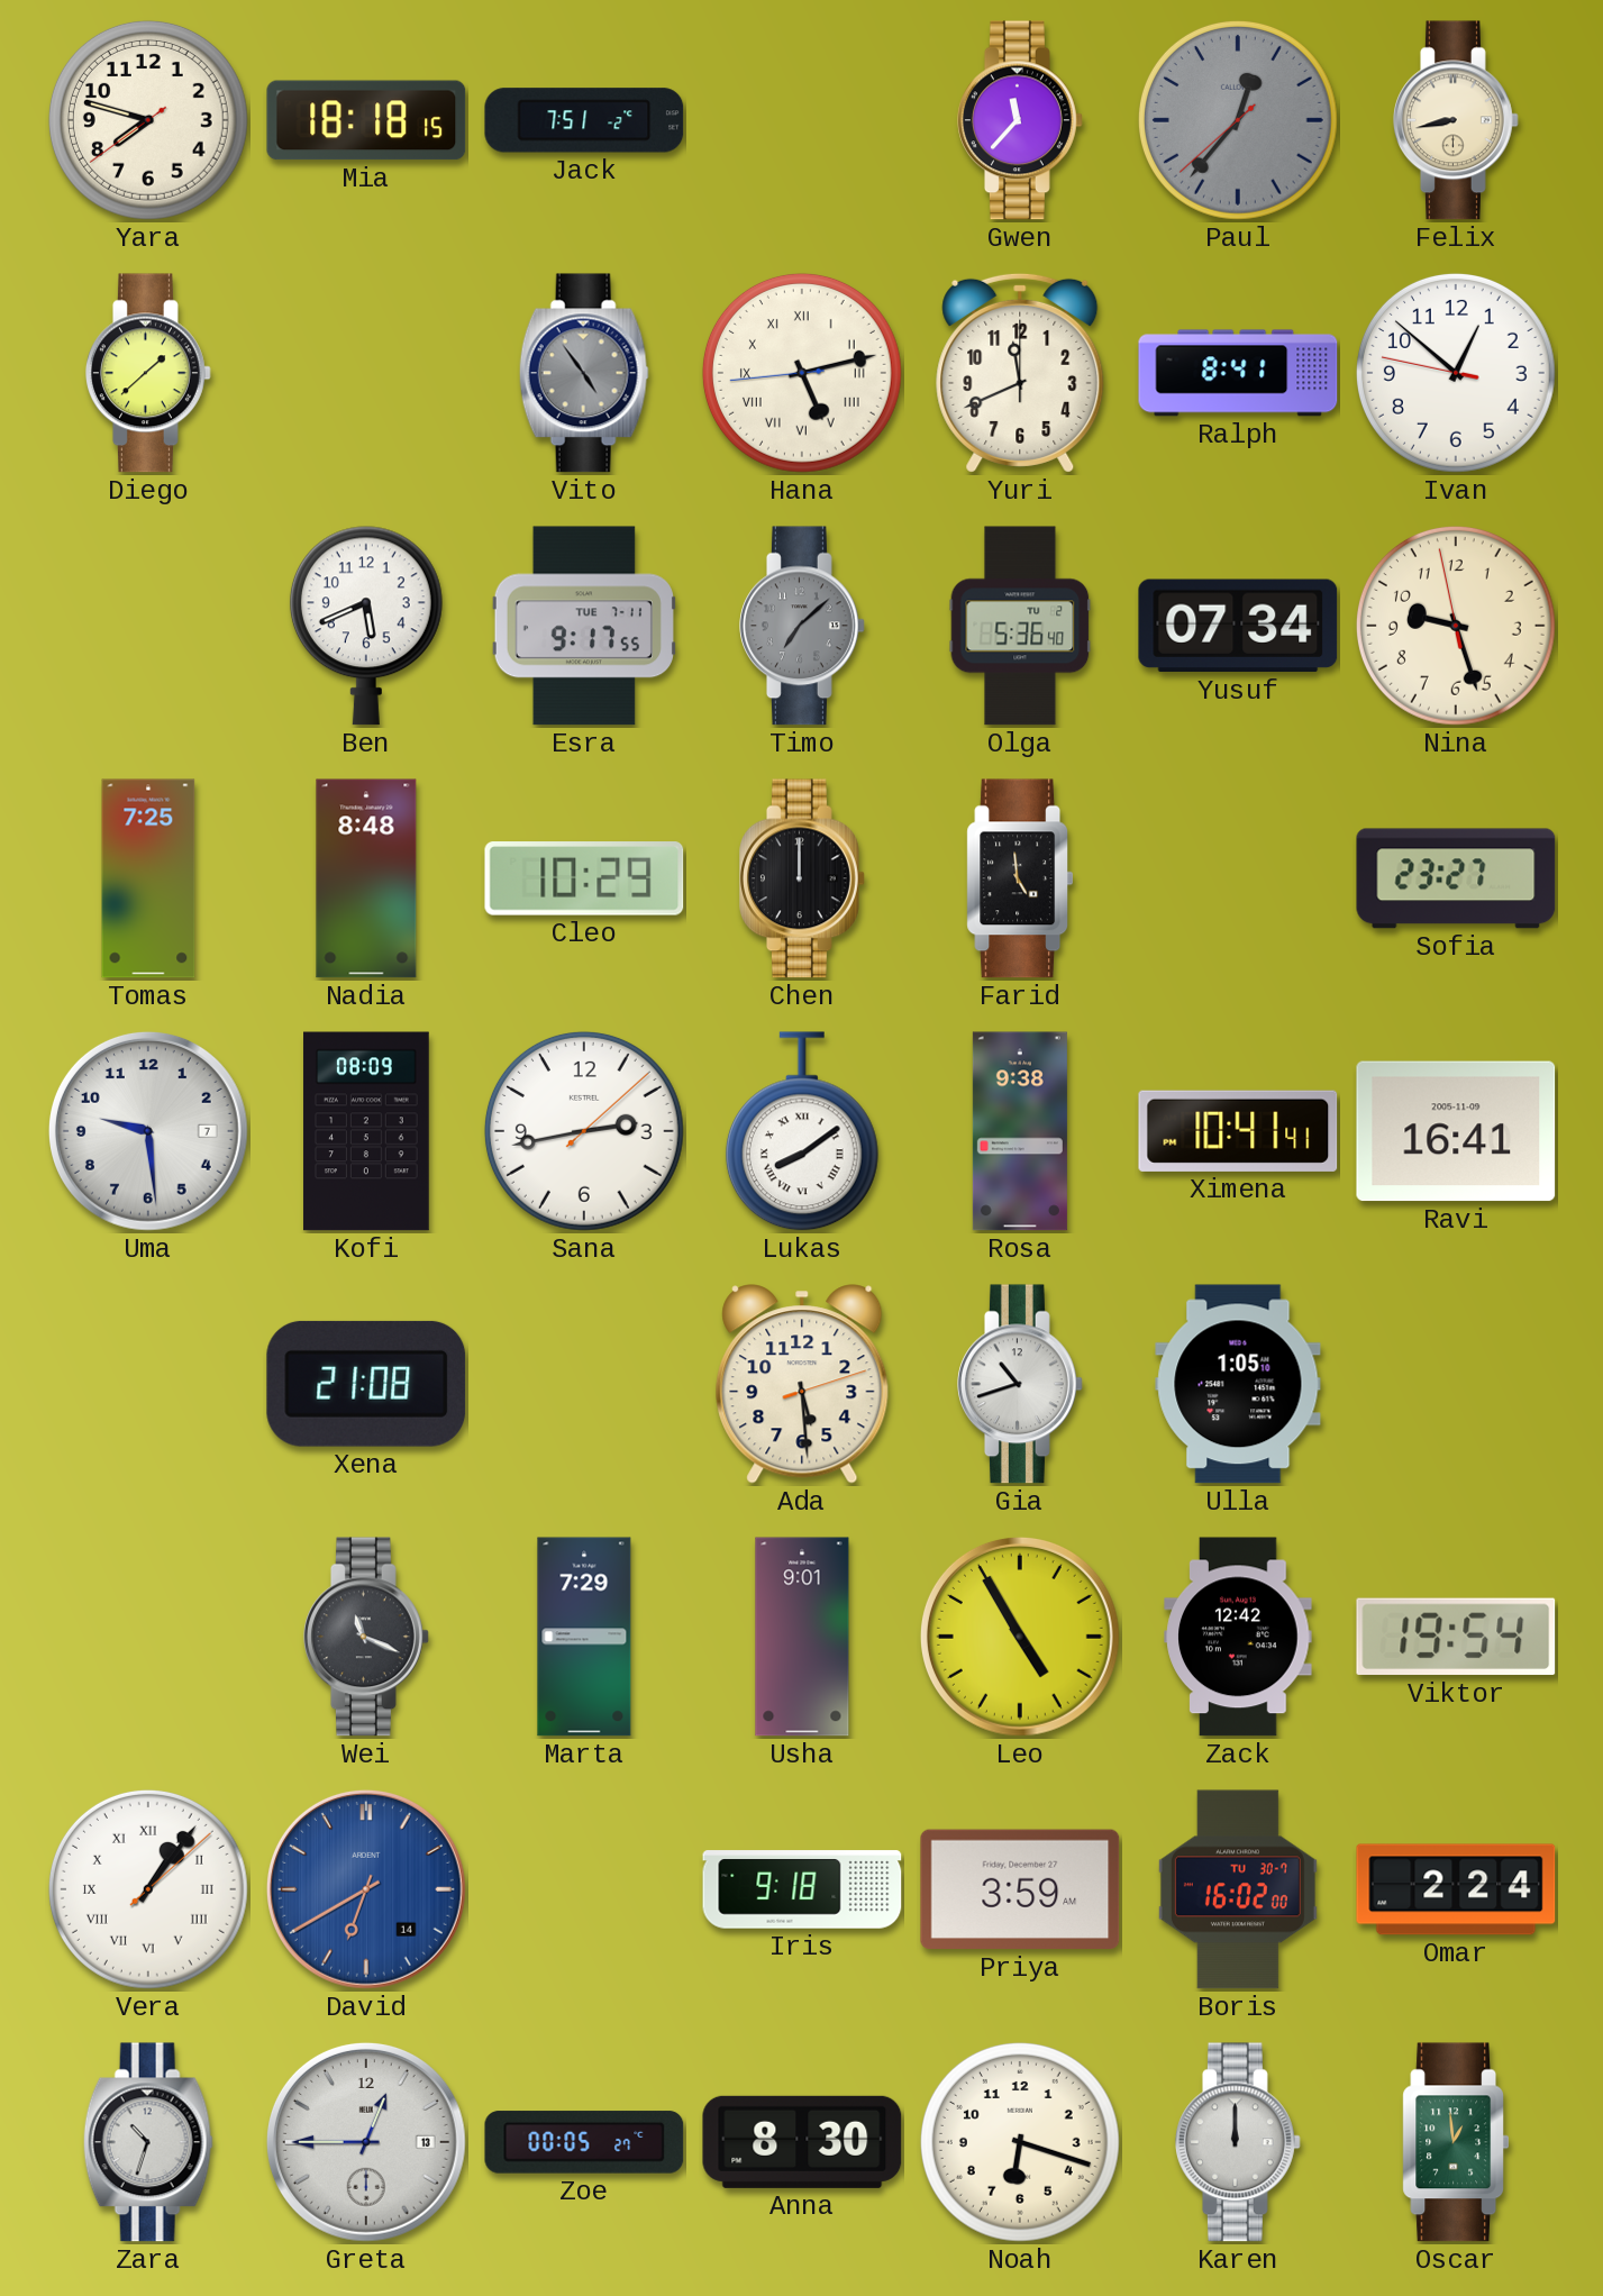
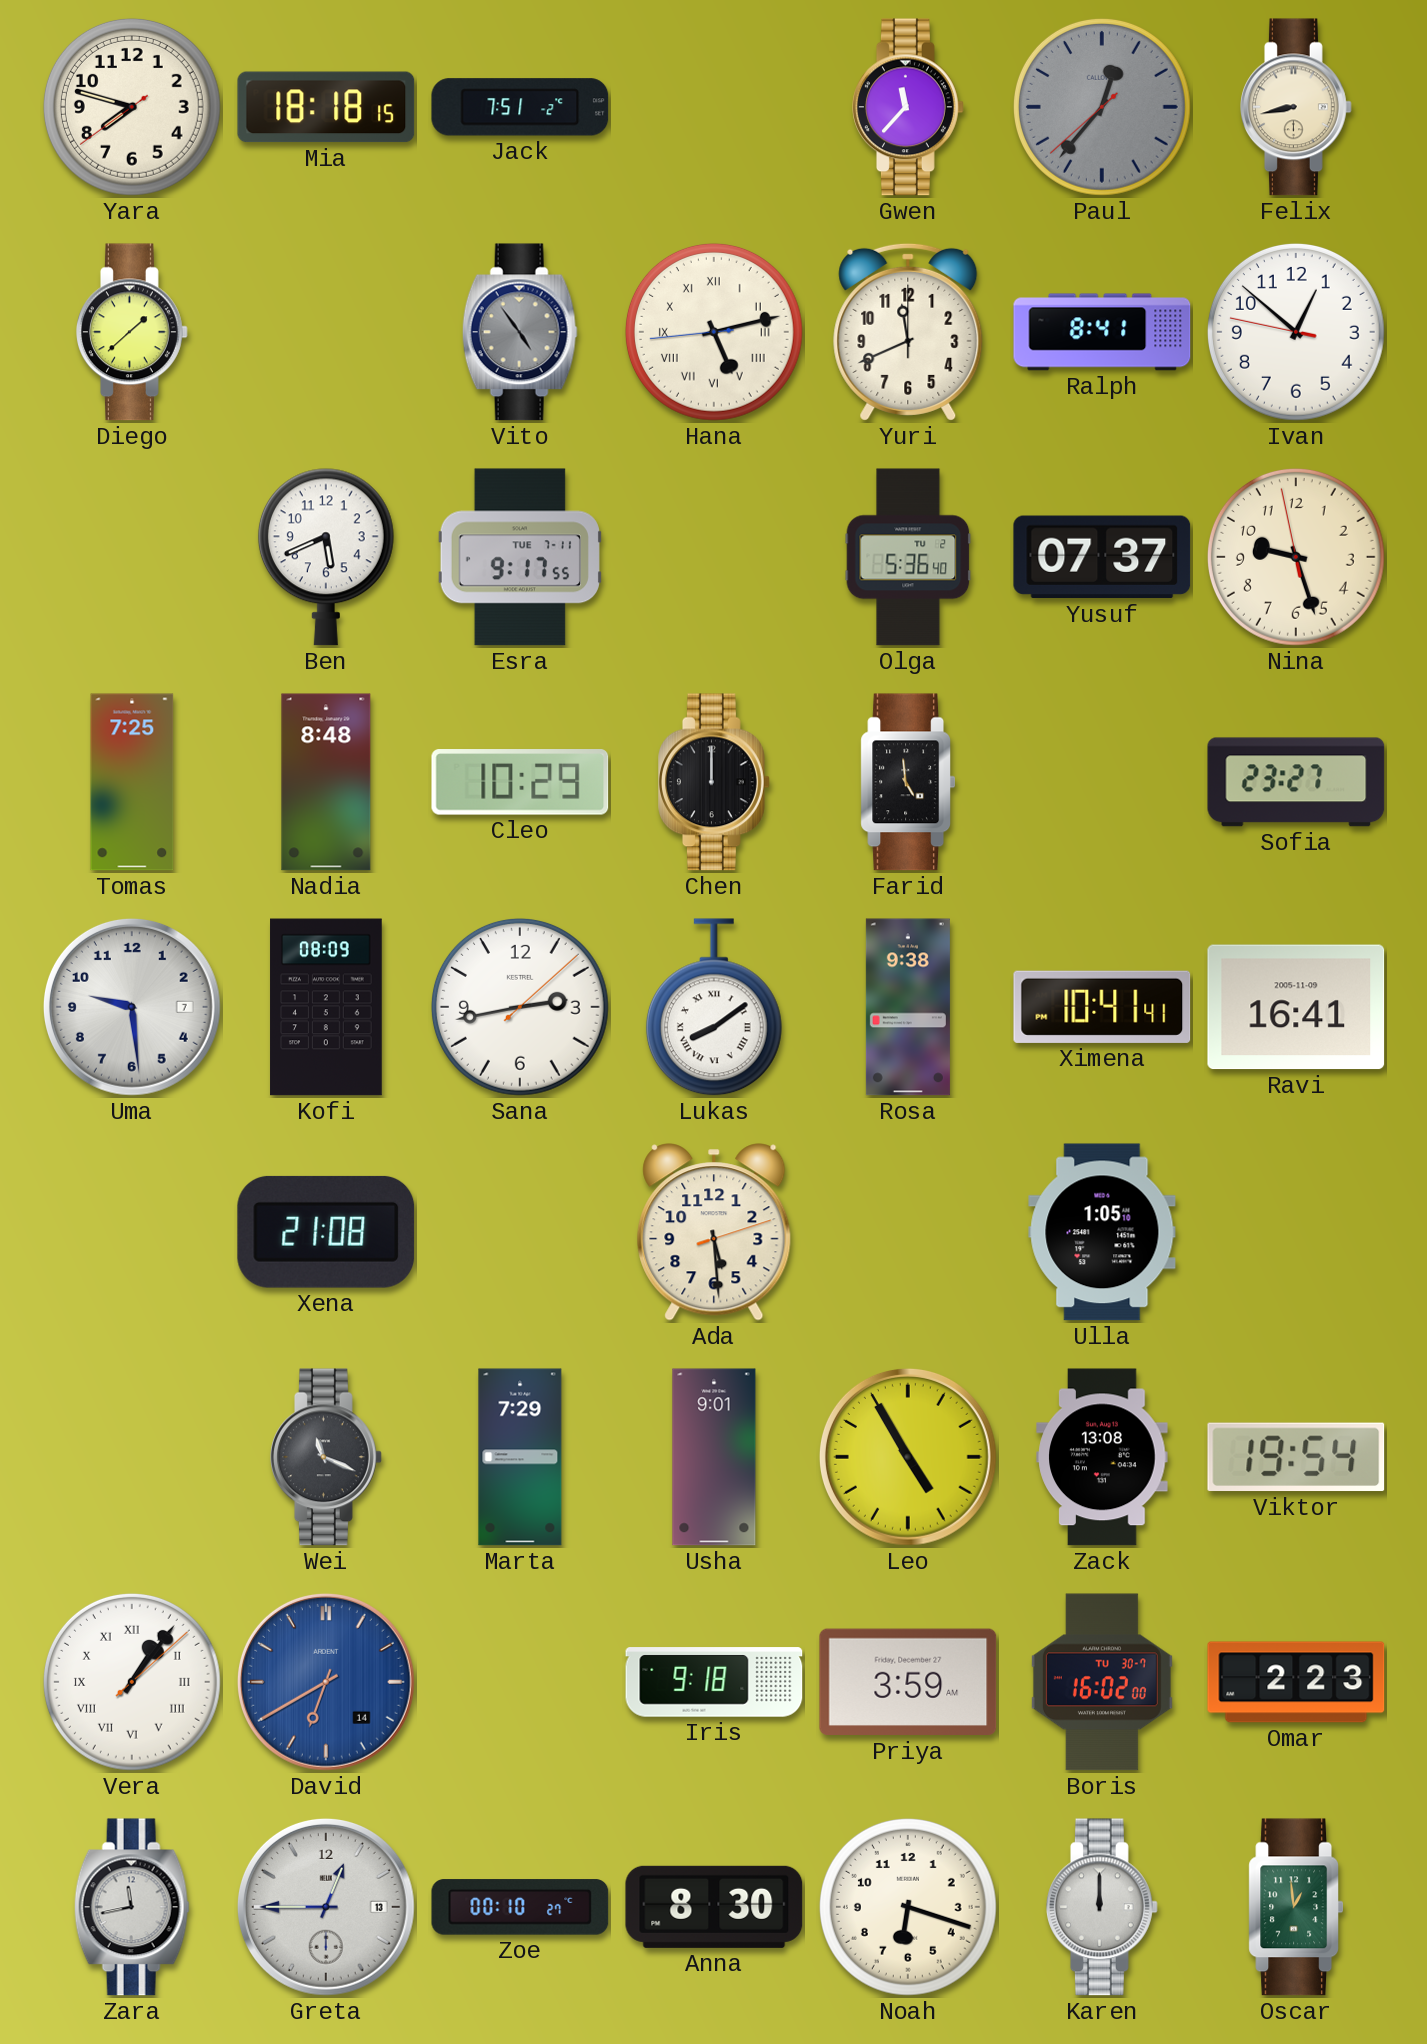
Timo: 7:08 -> none
Yusuf: 07:34 -> 07:37
Gia: 10:42 -> none
Zack: 12:42 -> 13:08
Omar: 2:24 -> 2:23
Zara: 10:33 -> 11:43
Zoe: 00:05 -> 00:10
